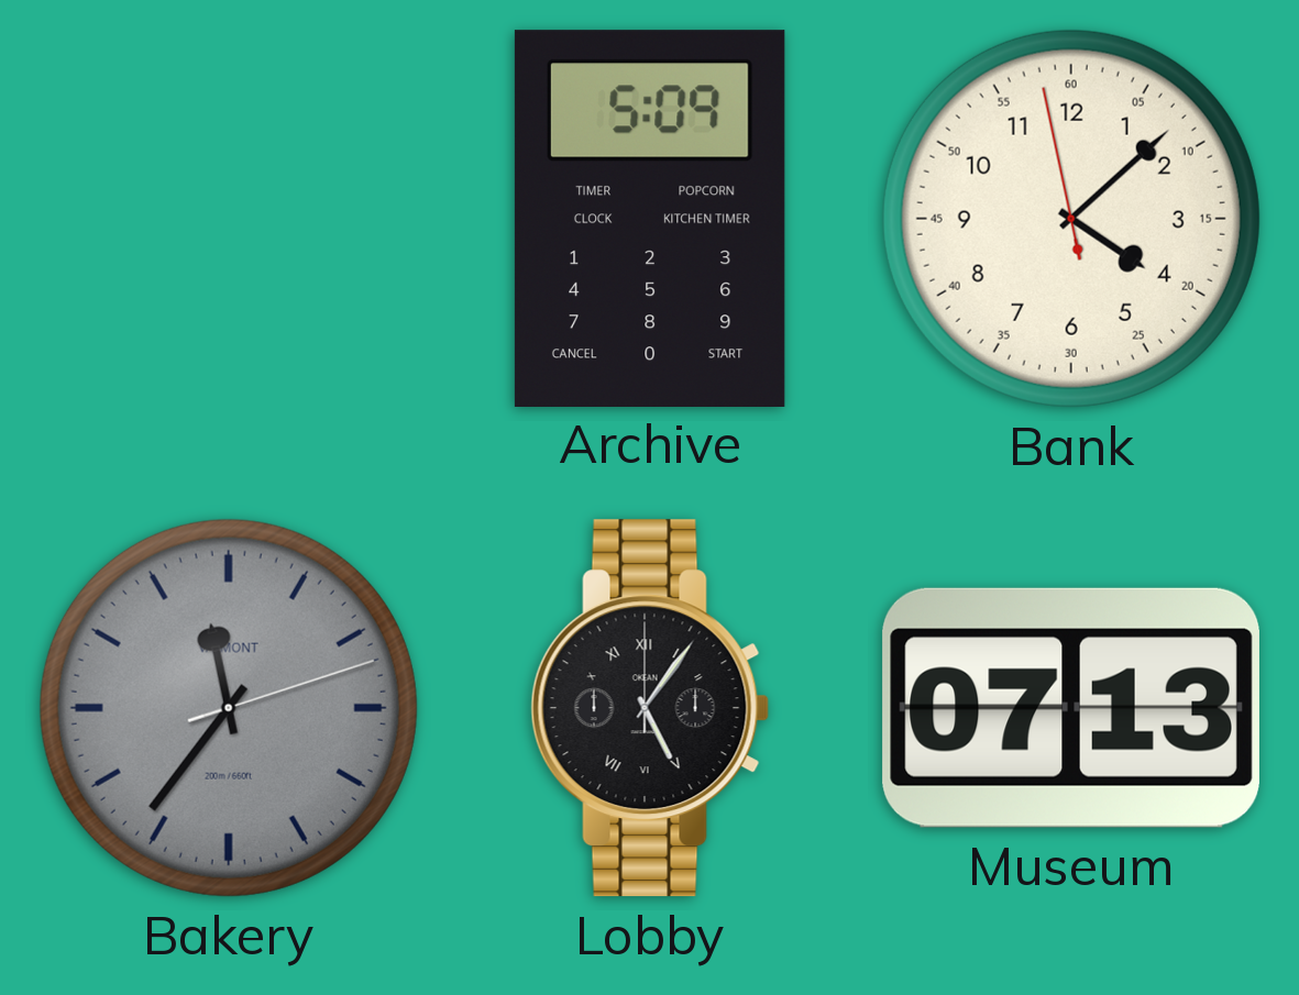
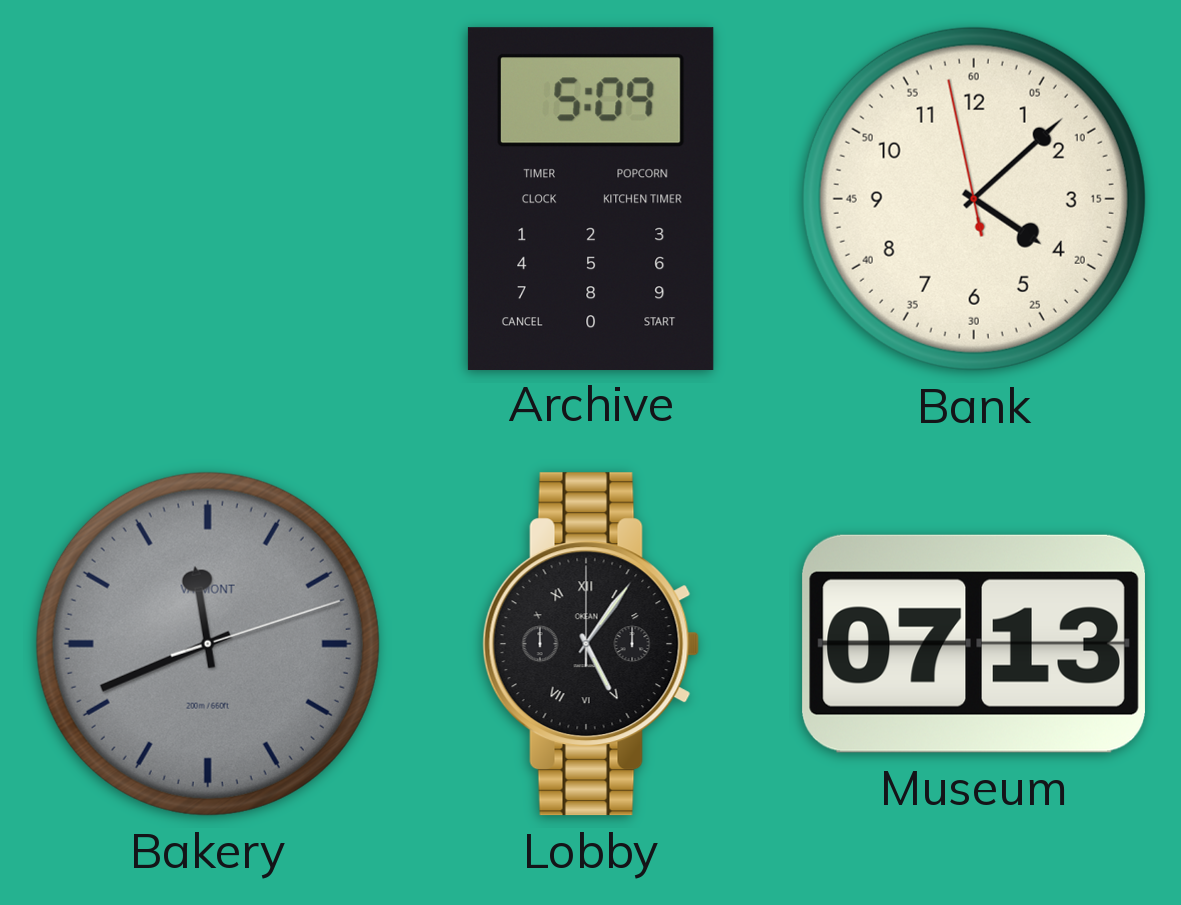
Bakery: 11:36 -> 11:41
